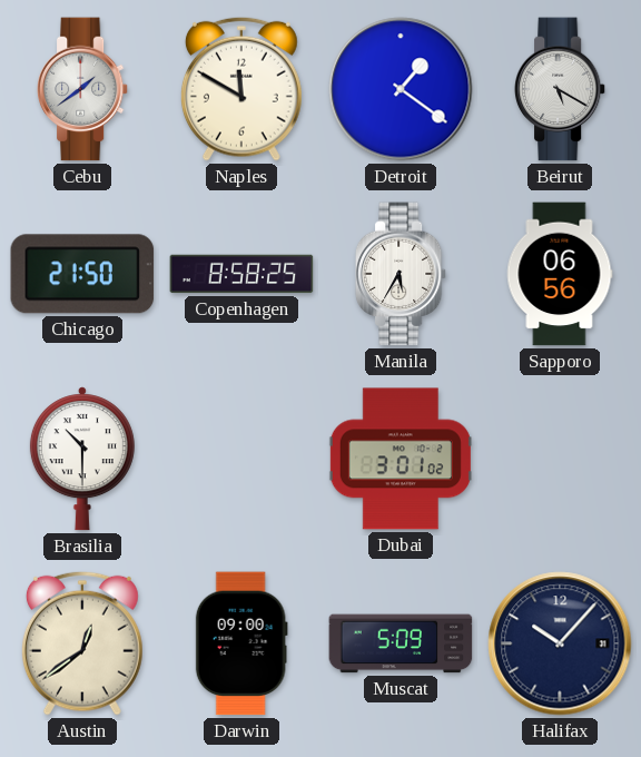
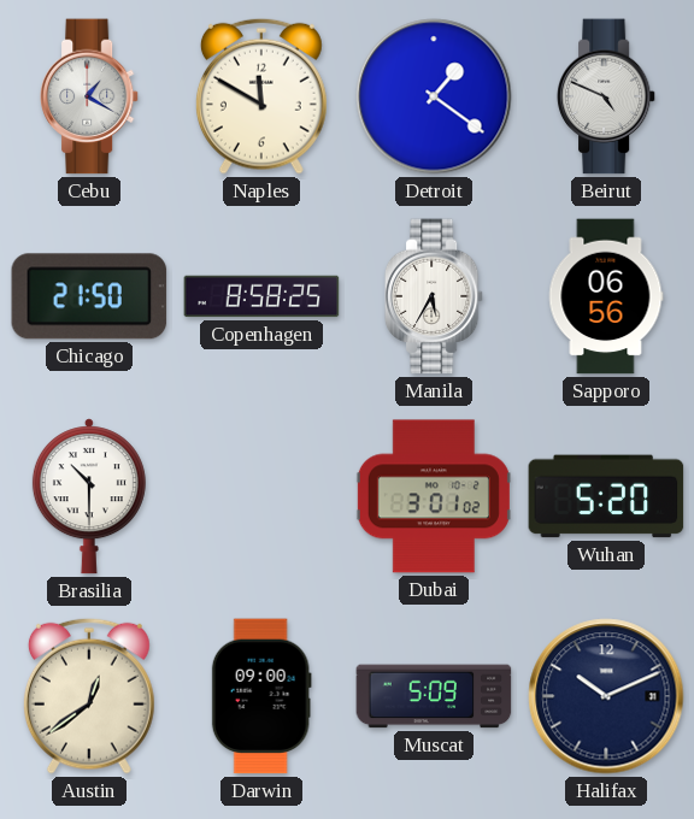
Cebu: 1:39 -> 1:20
Beirut: 5:20 -> 4:49
Wuhan: none -> 5:20
Halifax: 10:07 -> 10:11
